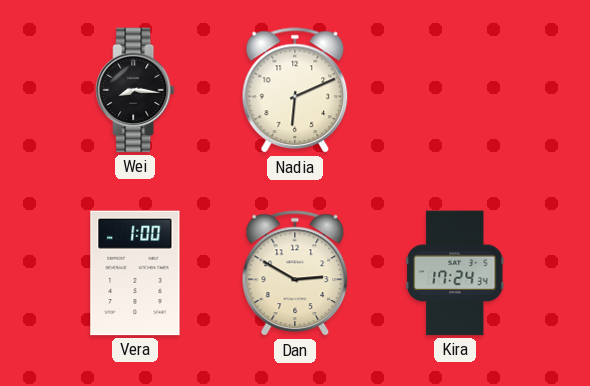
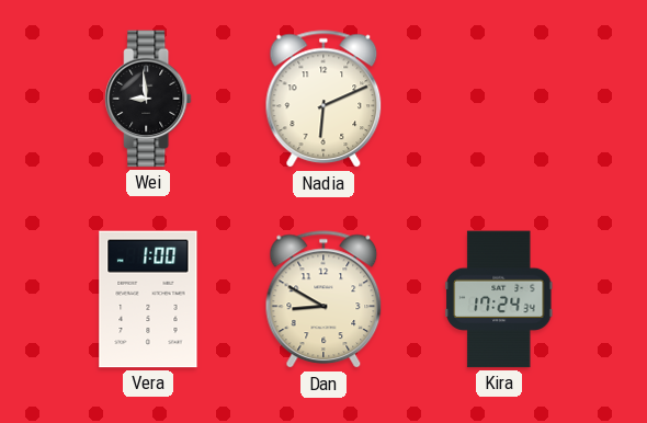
Wei: 8:16 -> 8:59
Dan: 2:50 -> 8:50
